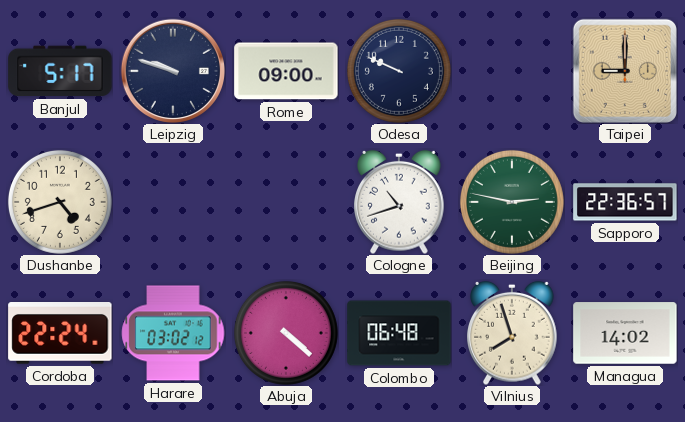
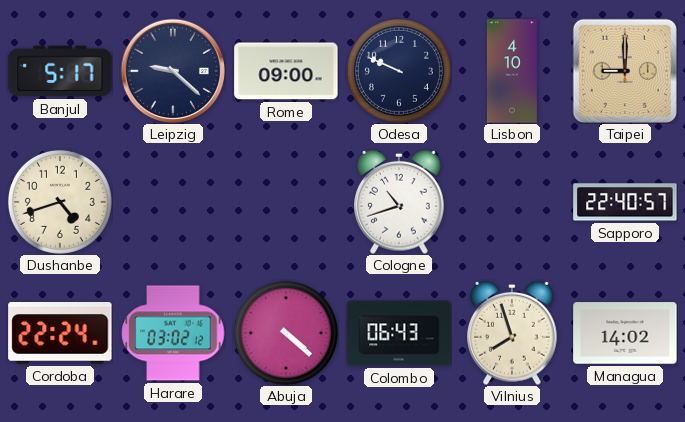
Leipzig: 9:48 -> 9:22
Lisbon: none -> 4:10
Beijing: 2:47 -> none
Sapporo: 22:36 -> 22:40
Colombo: 06:48 -> 06:43
